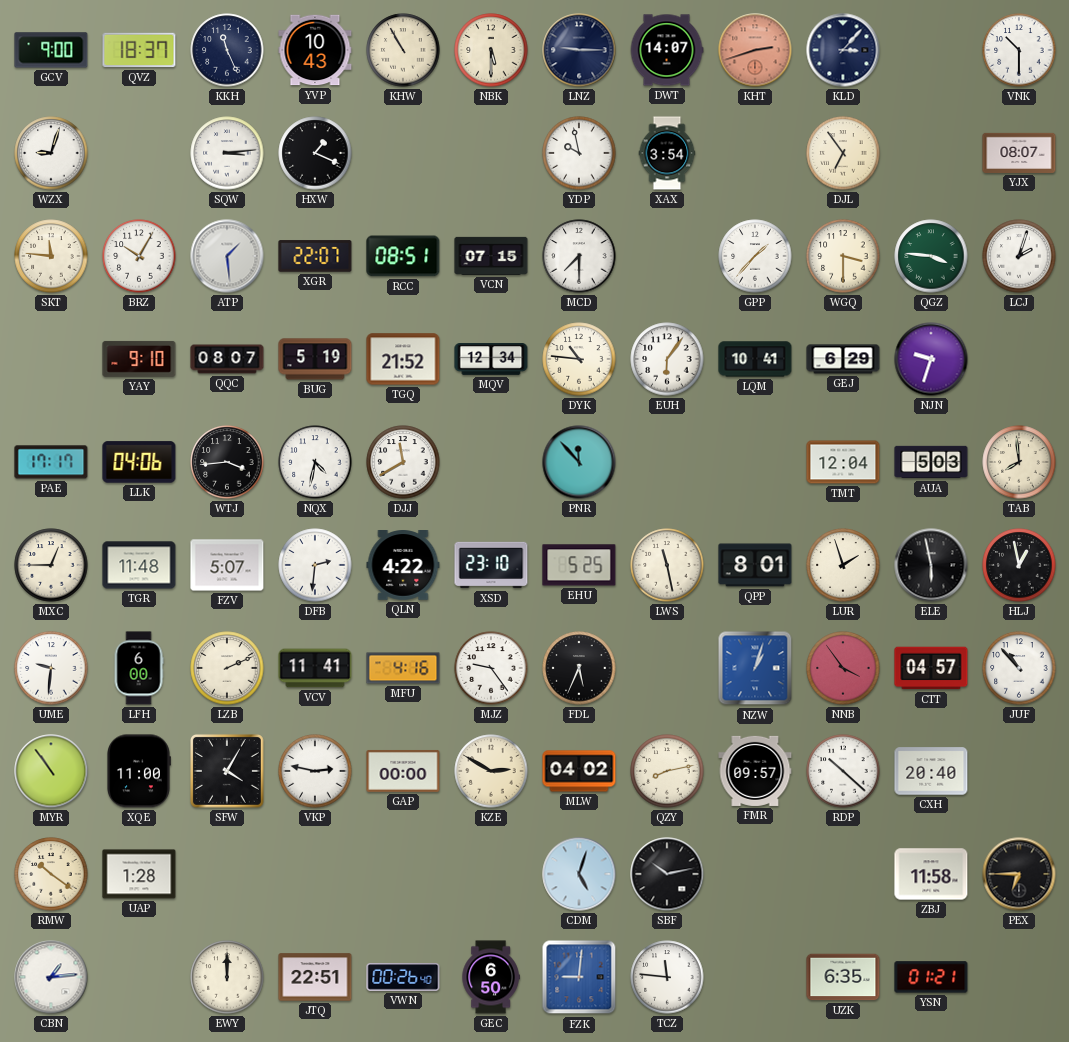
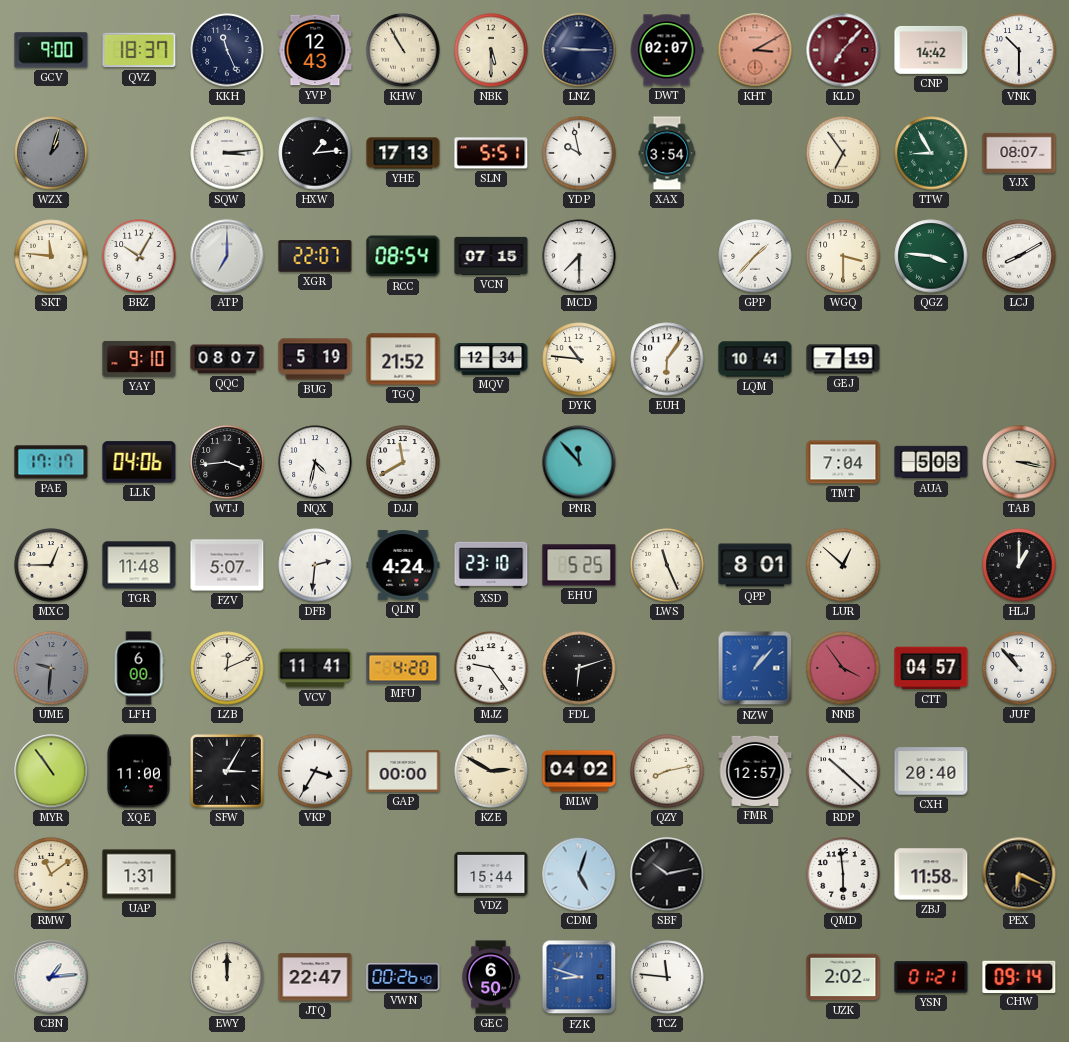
YVP: 10:43 -> 12:43
DWT: 14:07 -> 02:07
KHT: 2:42 -> 3:10
KLD: 3:07 -> 7:07
KLD dial: navy -> burgundy
CNP: none -> 14:42
WZX: 9:03 -> 1:03
WZX dial: white -> grey
HXW: 1:19 -> 1:14
YHE: none -> 17:13
SLN: none -> 5:51
TTW: none -> 8:55
ATP: 1:29 -> 7:00
RCC: 08:51 -> 08:54
LCJ: 2:03 -> 8:10
GEJ: 6:29 -> 7:19
NJN: 9:33 -> none
TMT: 12:04 -> 7:04
TAB: 7:59 -> 3:17
QLN: 4:22 -> 4:24
LWS: 11:28 -> 11:26
LUR: 1:57 -> 12:52
ELE: 5:58 -> none
HLJ: 12:58 -> 1:00
UME dial: white -> grey
LZB: 2:11 -> 12:11
MFU: 4:16 -> 4:20
FDL: 5:34 -> 6:12
NZW: 1:03 -> 1:07
SFW: 4:05 -> 3:05
VKP: 2:47 -> 3:35
FMR: 09:57 -> 12:57
RMW: 10:21 -> 11:09
UAP: 1:28 -> 1:31
VDZ: none -> 15:44
QMD: none -> 5:59
PEX: 6:45 -> 6:19
JTQ: 22:51 -> 22:47
FZK: 9:01 -> 8:48
UZK: 6:35 -> 2:02
CHW: none -> 09:14
